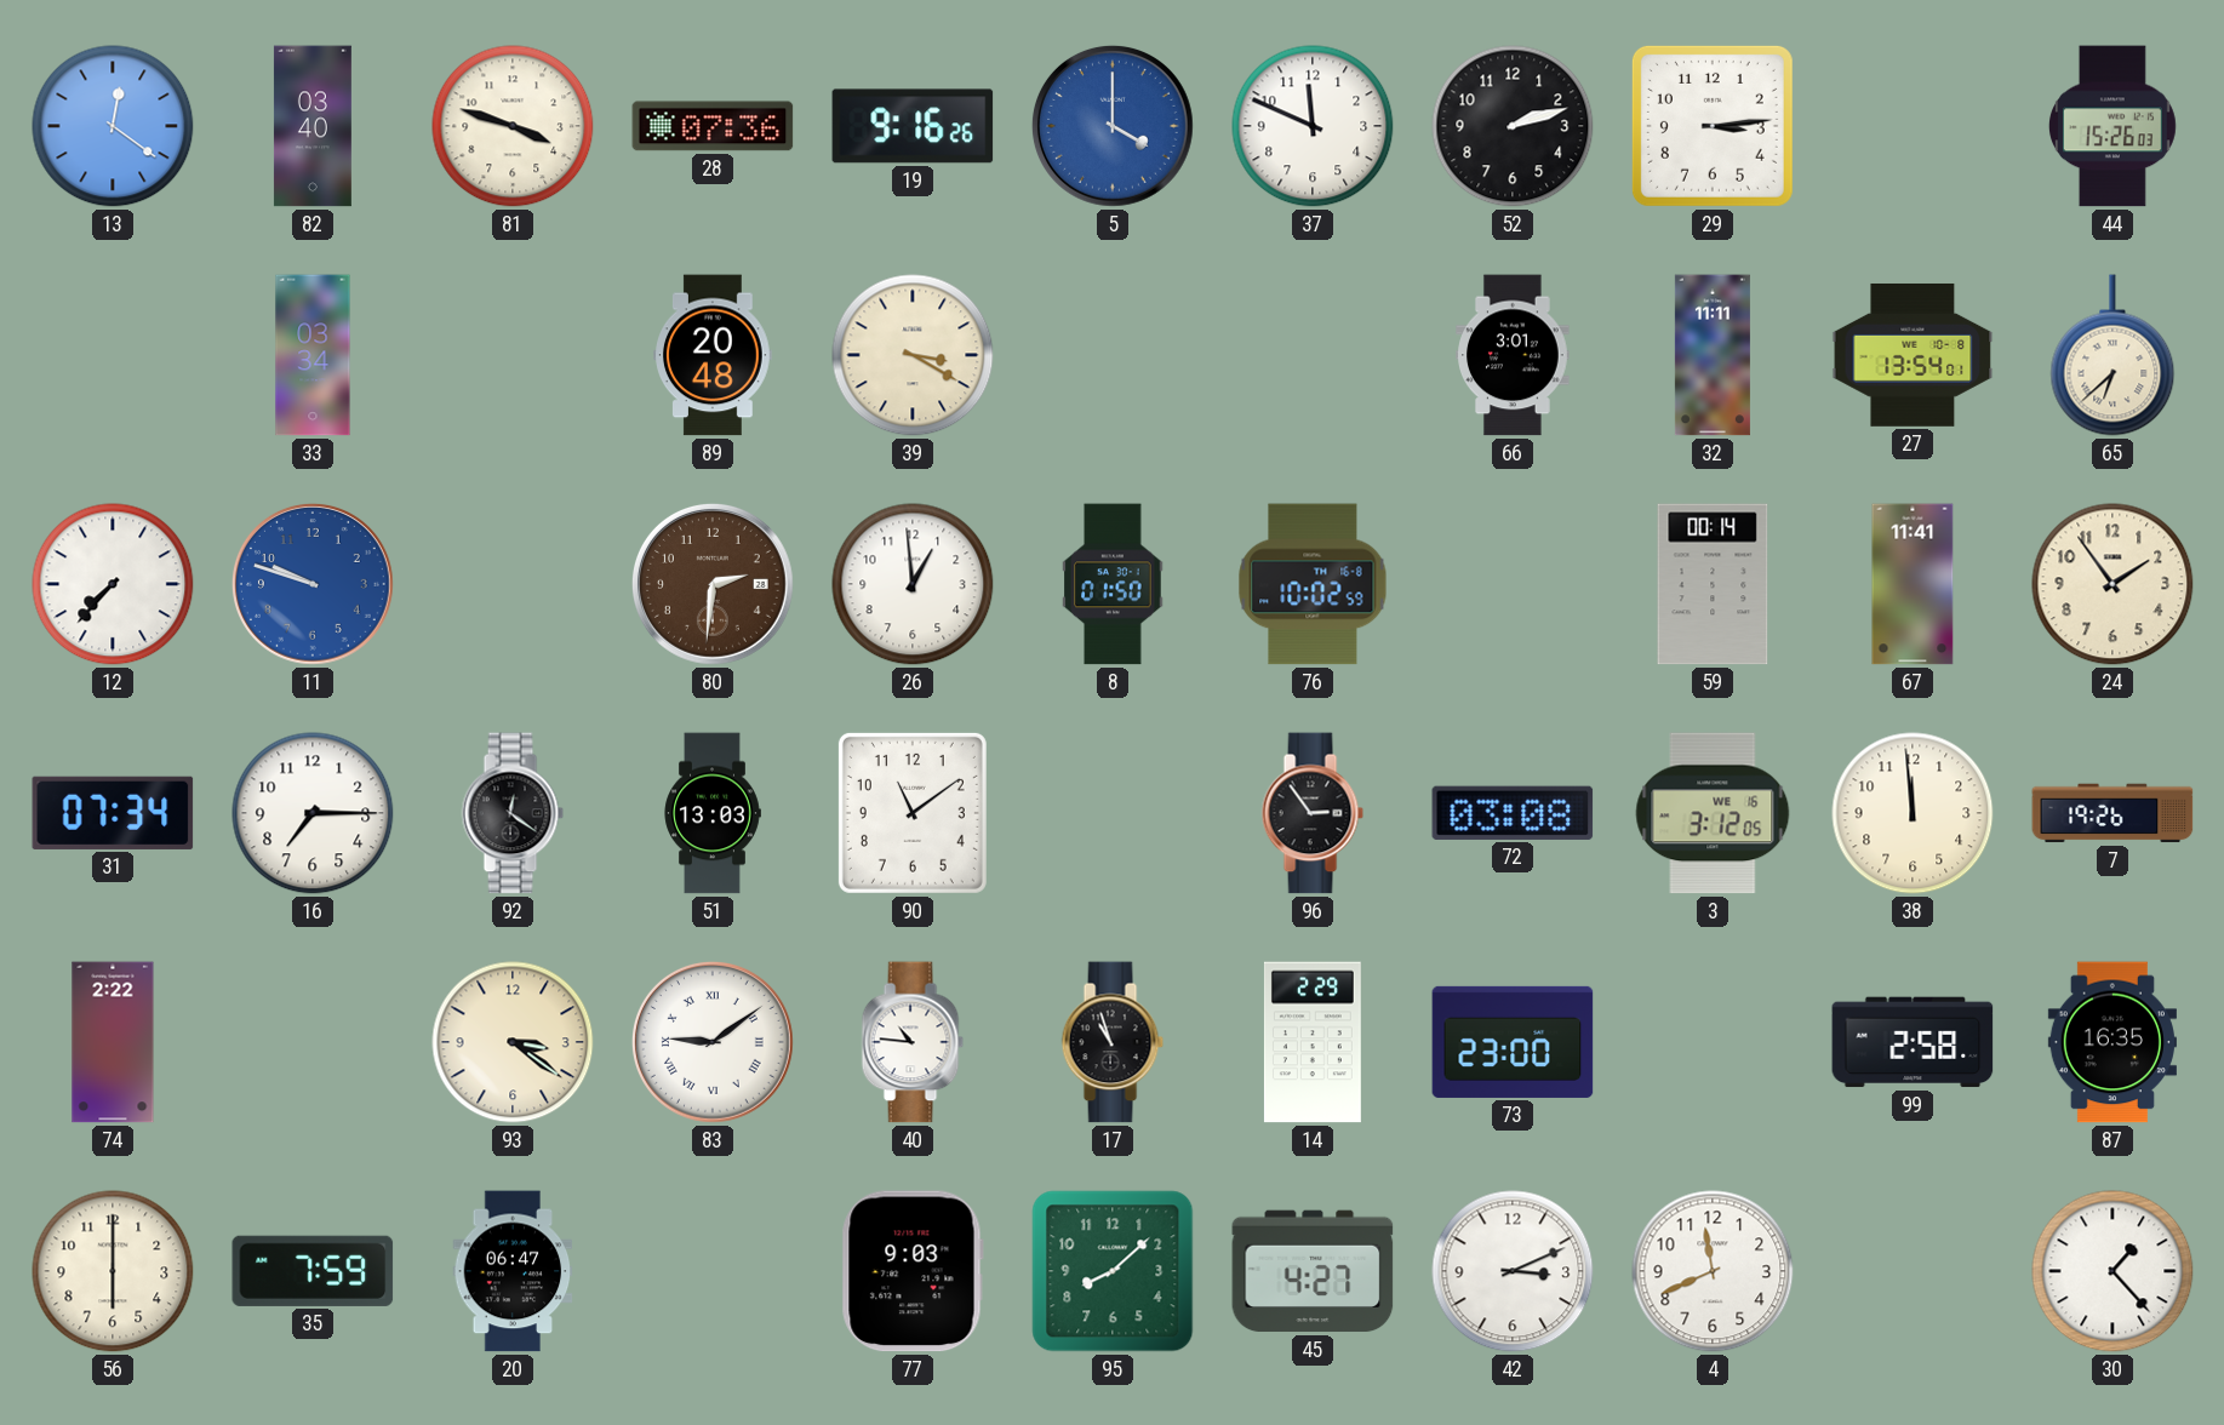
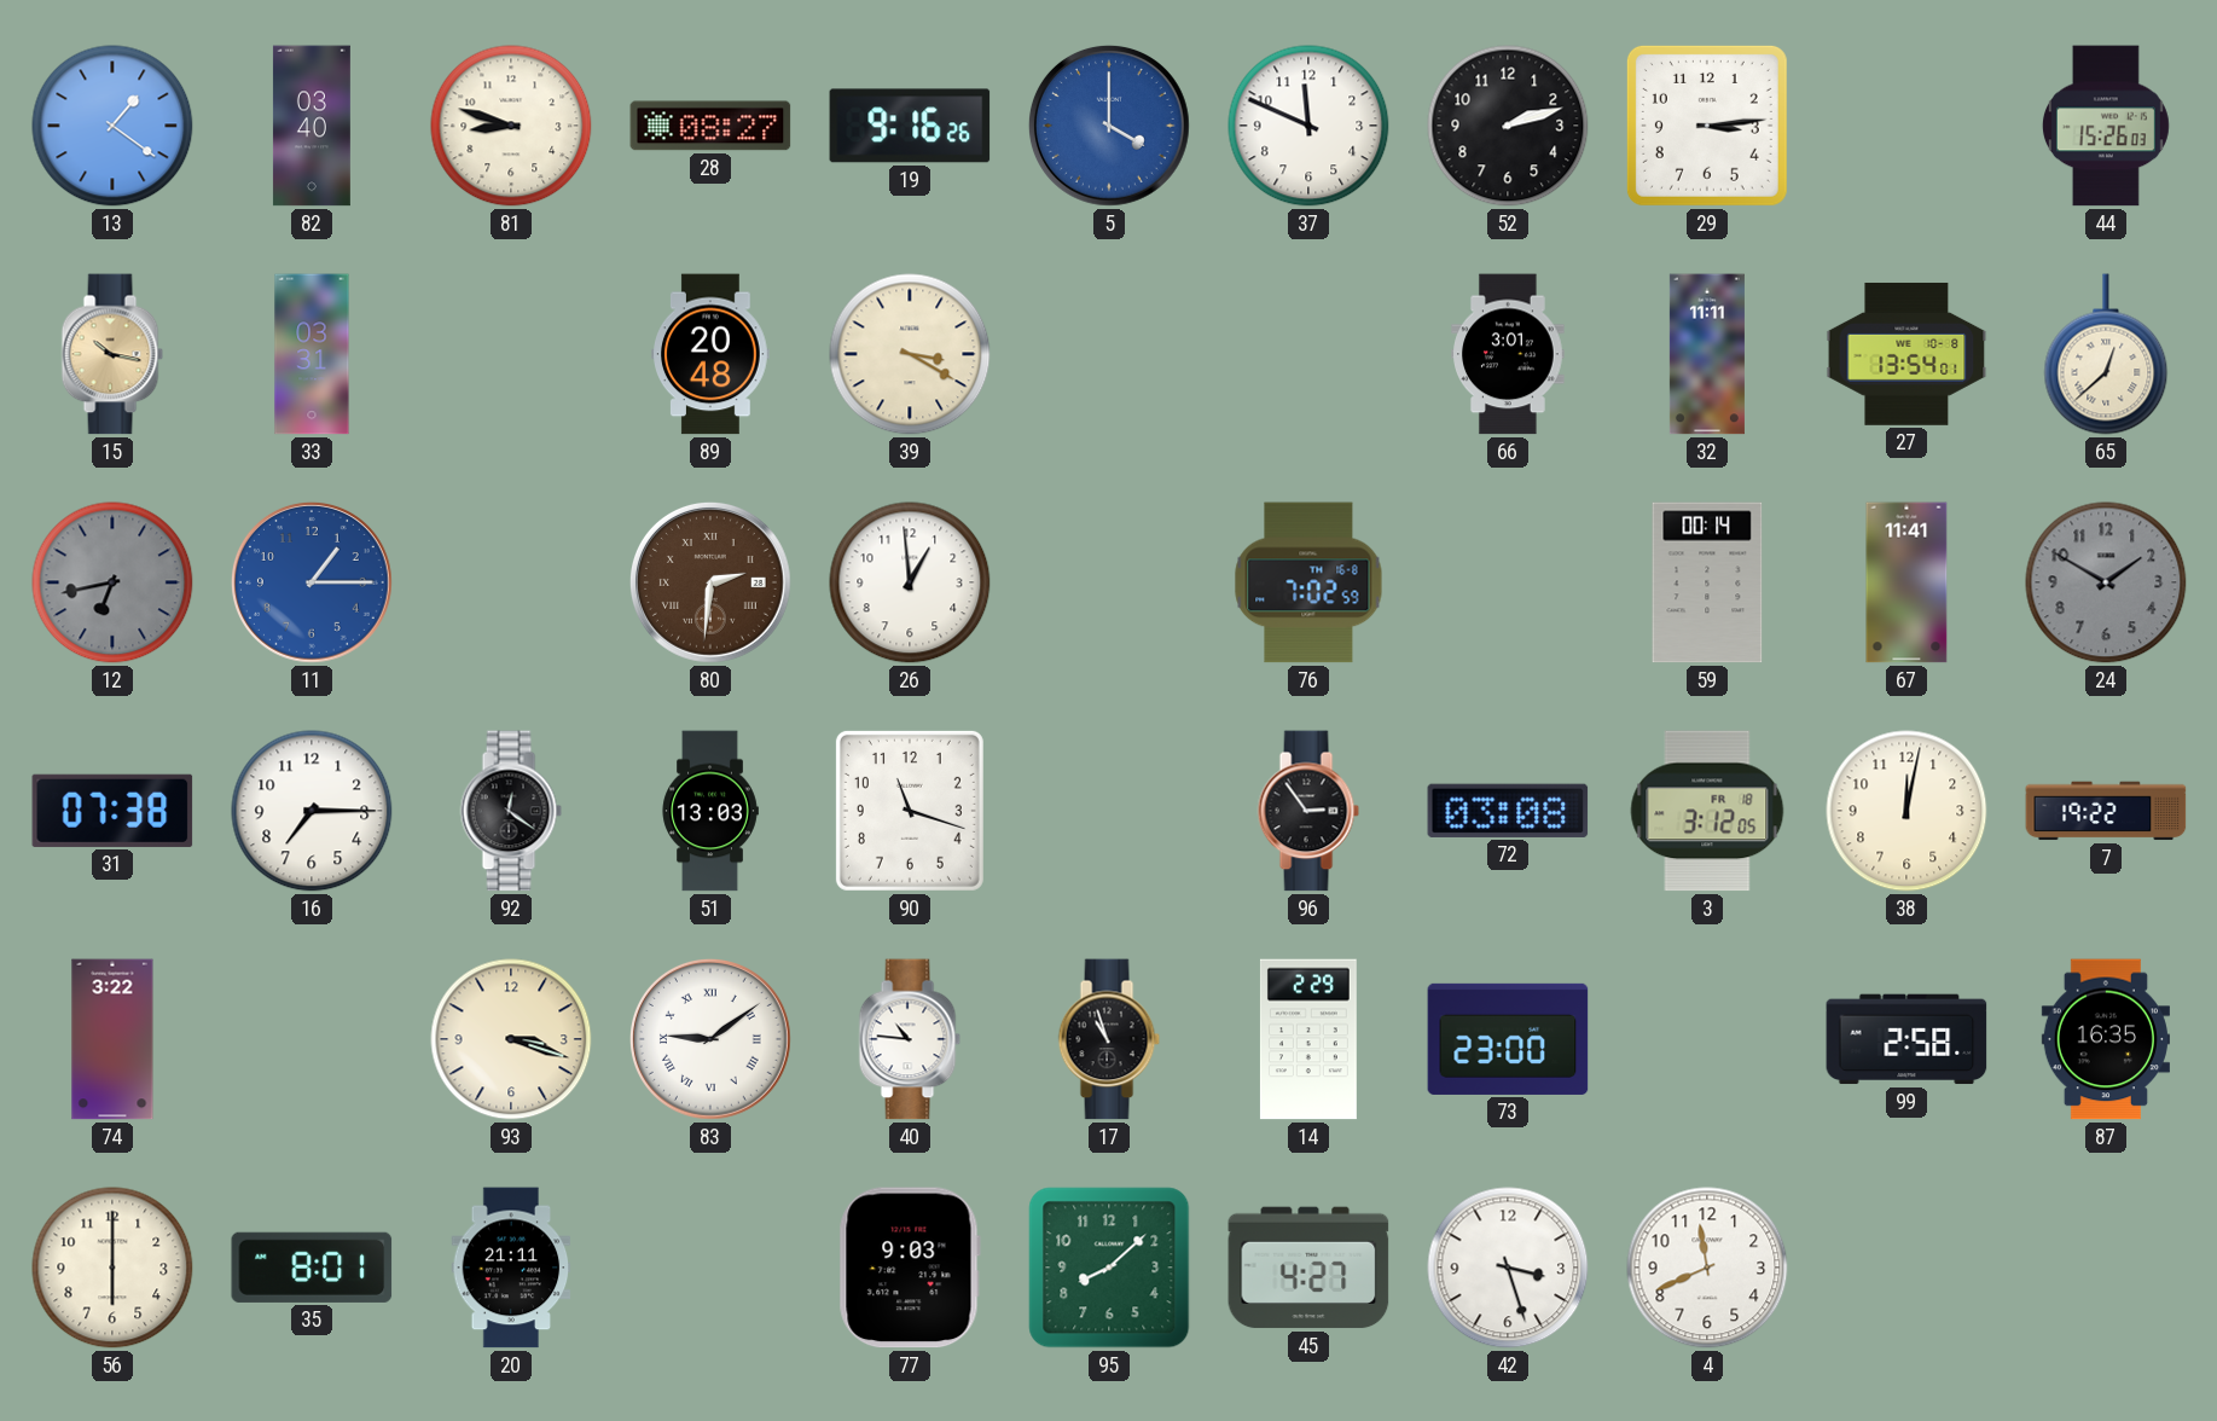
13: 12:21 -> 1:21
81: 3:48 -> 8:48
28: 07:36 -> 08:27
15: none -> 10:17
33: 03:34 -> 03:31
65: 6:38 -> 12:38
12: 7:37 -> 6:43
12 dial: white -> grey
11: 9:48 -> 1:15
80 numerals: Arabic -> Roman
8: 01:50 -> none
76: 10:02 -> 7:02
24: 1:54 -> 1:50
24 dial: cream -> grey
31: 07:34 -> 07:38
90: 11:09 -> 11:18
3 date: WE 16 -> FR 18
38: 11:59 -> 12:02
7: 19:26 -> 19:22
74: 2:22 -> 3:22
93: 3:21 -> 3:18
35: 7:59 -> 8:01
20: 06:47 -> 21:11
42: 3:11 -> 3:27
30: 1:23 -> none
